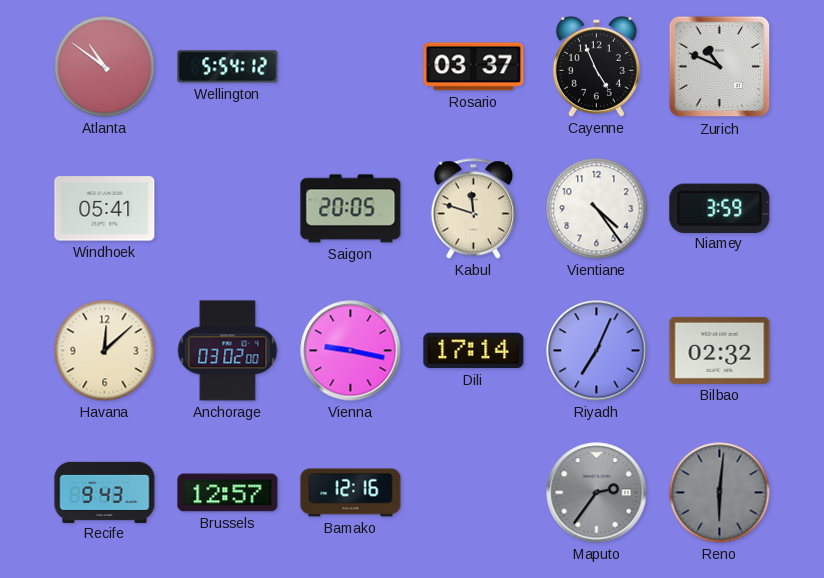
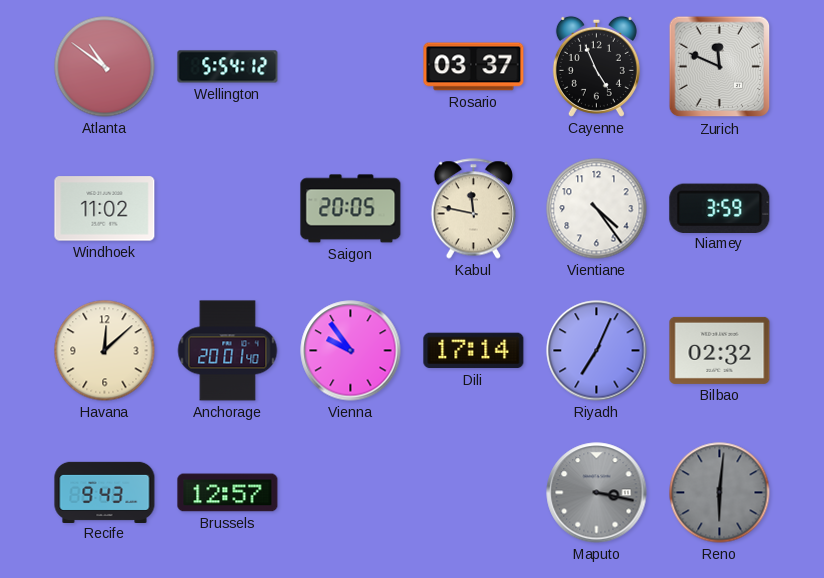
Zurich: 10:49 -> 11:49
Windhoek: 05:41 -> 11:02
Kabul: 11:48 -> 11:47
Anchorage: 03:02 -> 20:01
Vienna: 9:17 -> 9:54
Bamako: 12:16 -> none
Maputo: 2:36 -> 3:17
